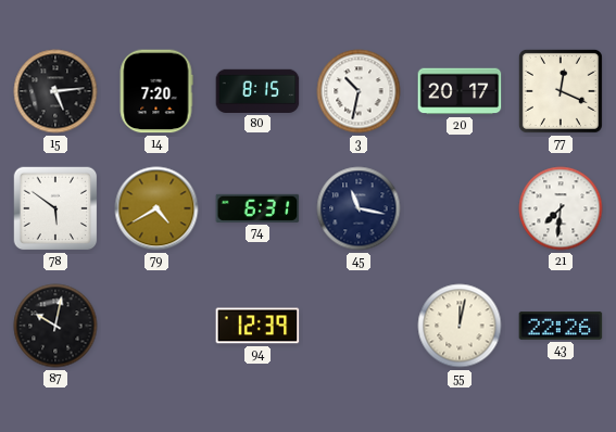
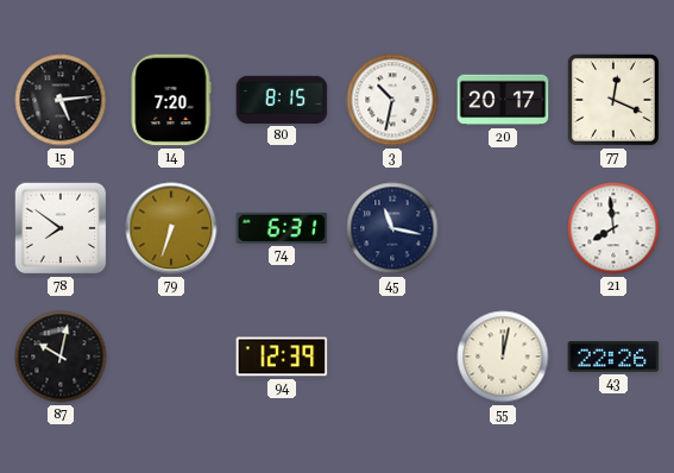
78: 5:51 -> 7:51
79: 4:40 -> 6:33
21: 7:31 -> 7:59
